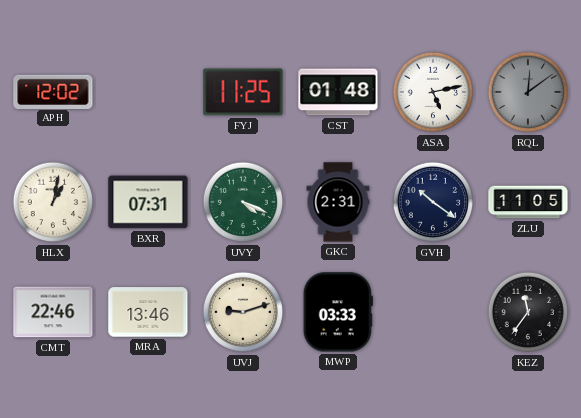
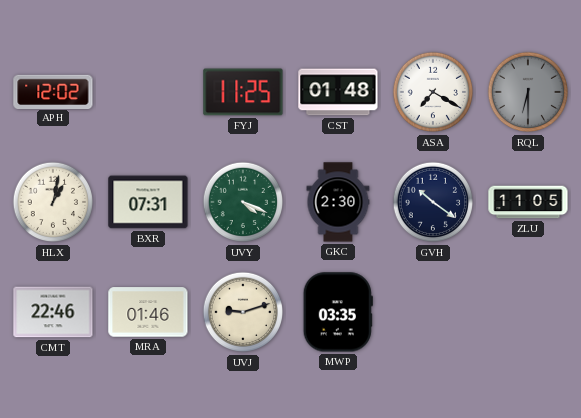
ASA: 5:13 -> 7:20
RQL: 12:09 -> 6:30
GKC: 2:31 -> 2:30
MRA: 13:46 -> 01:46
MWP: 03:33 -> 03:35
KEZ: 11:36 -> none
